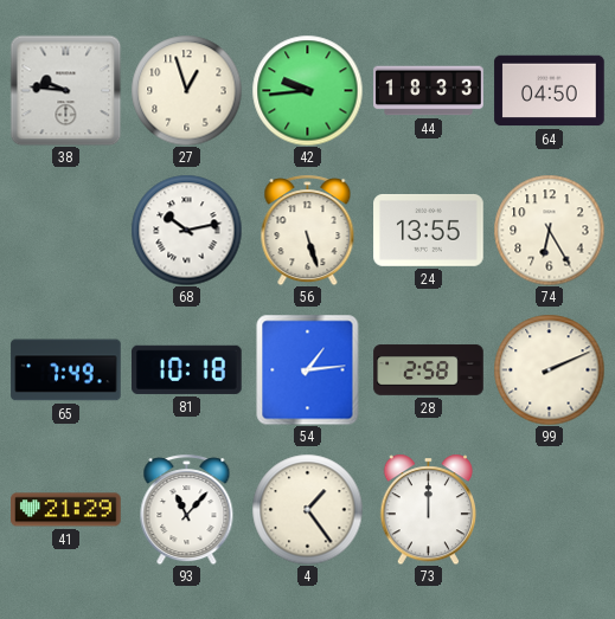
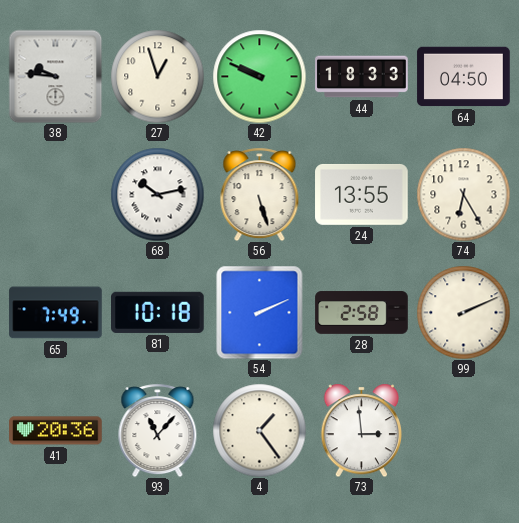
42: 9:44 -> 9:49
54: 1:14 -> 2:11
41: 21:29 -> 20:36
73: 12:00 -> 2:59
